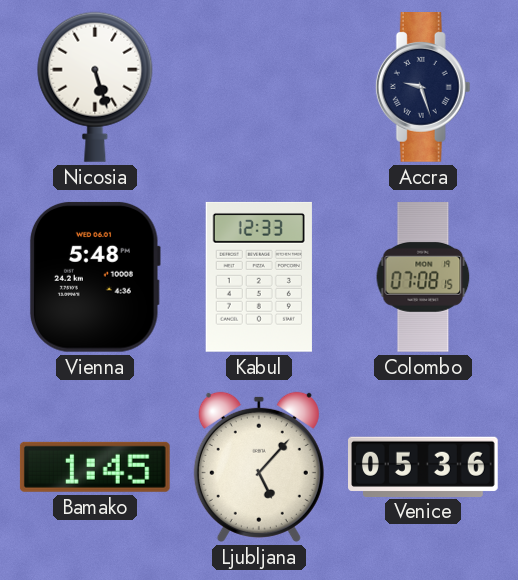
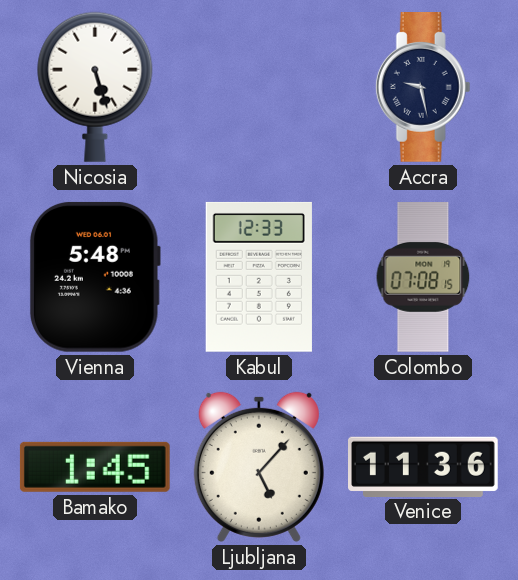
Accra: 9:27 -> 9:28
Venice: 05:36 -> 11:36
